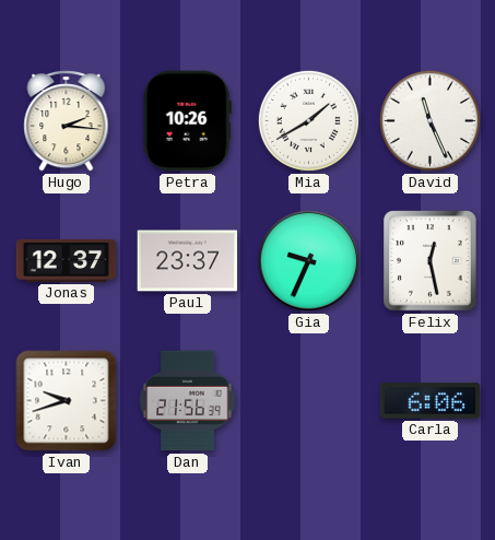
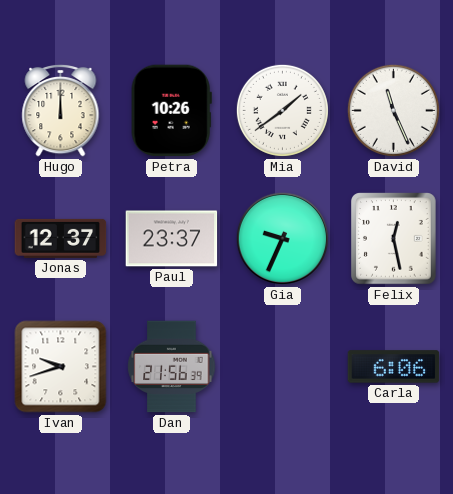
Hugo: 2:16 -> 12:00
Mia: 1:40 -> 1:39
